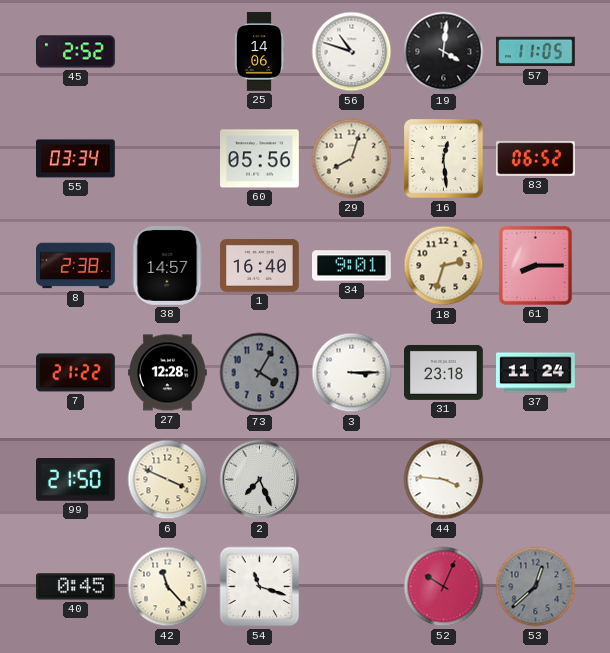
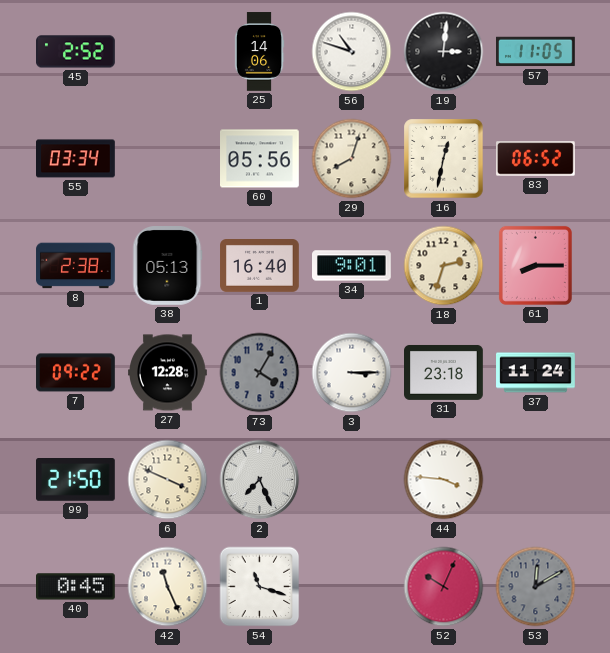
19: 4:01 -> 3:01
16: 12:29 -> 12:32
38: 14:57 -> 05:13
7: 21:22 -> 09:22
42: 11:23 -> 11:26
53: 12:38 -> 12:10
